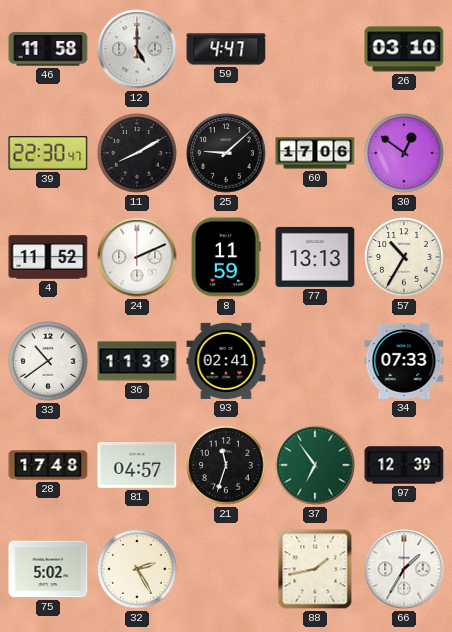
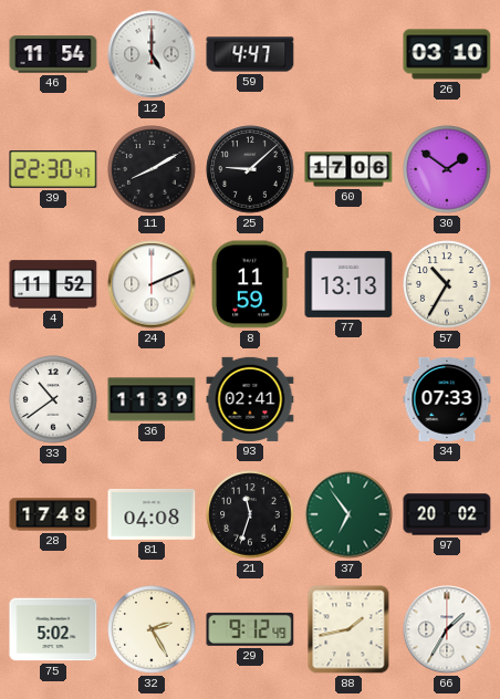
46: 11:58 -> 11:54
30: 12:51 -> 1:51
81: 04:57 -> 04:08
97: 12:39 -> 20:02
29: none -> 9:12
